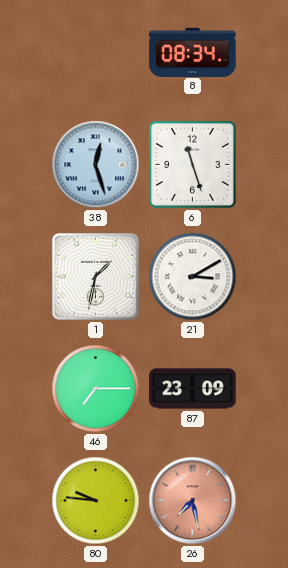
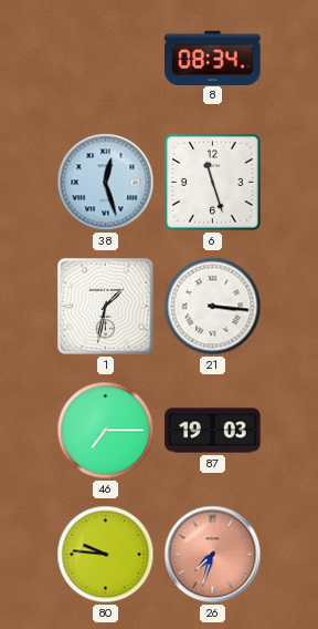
21: 3:10 -> 3:16
87: 23:09 -> 19:03
26: 7:28 -> 7:33
